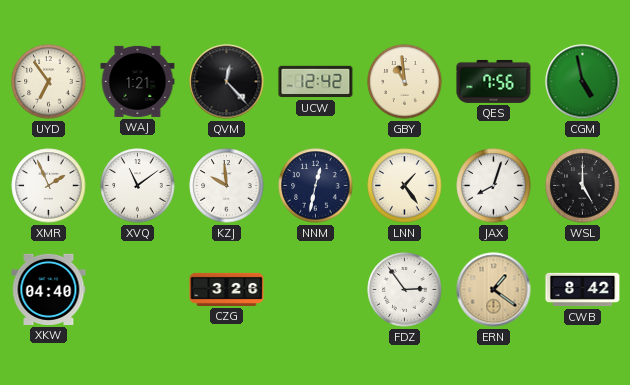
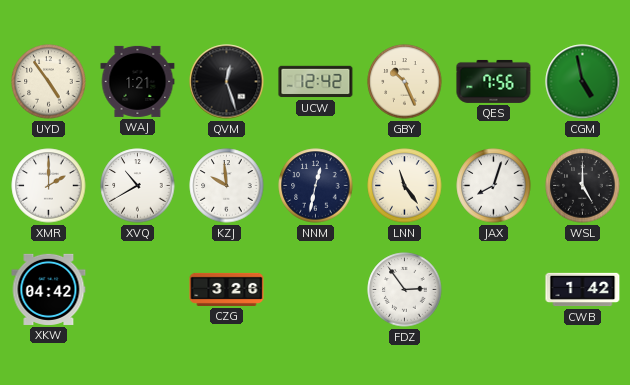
UYD: 6:54 -> 4:54
QVM: 12:23 -> 12:27
GBY: 10:59 -> 10:26
XMR: 1:56 -> 2:00
XVQ: 11:09 -> 10:40
LNN: 1:24 -> 11:24
XKW: 04:40 -> 04:42
ERN: 1:21 -> none
CWB: 8:42 -> 1:42
